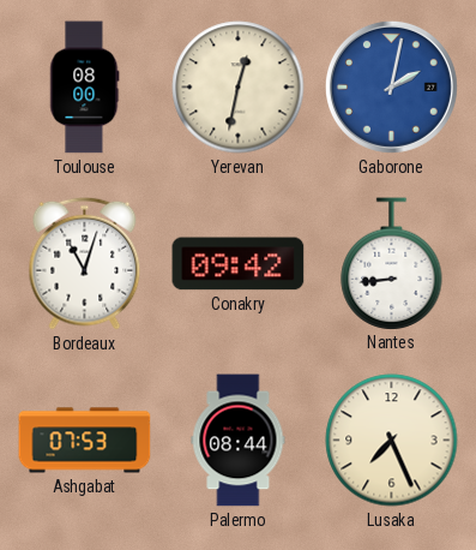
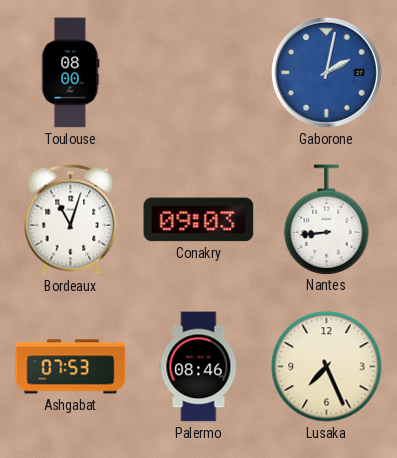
Yerevan: 12:32 -> none
Conakry: 09:42 -> 09:03
Palermo: 08:44 -> 08:46
